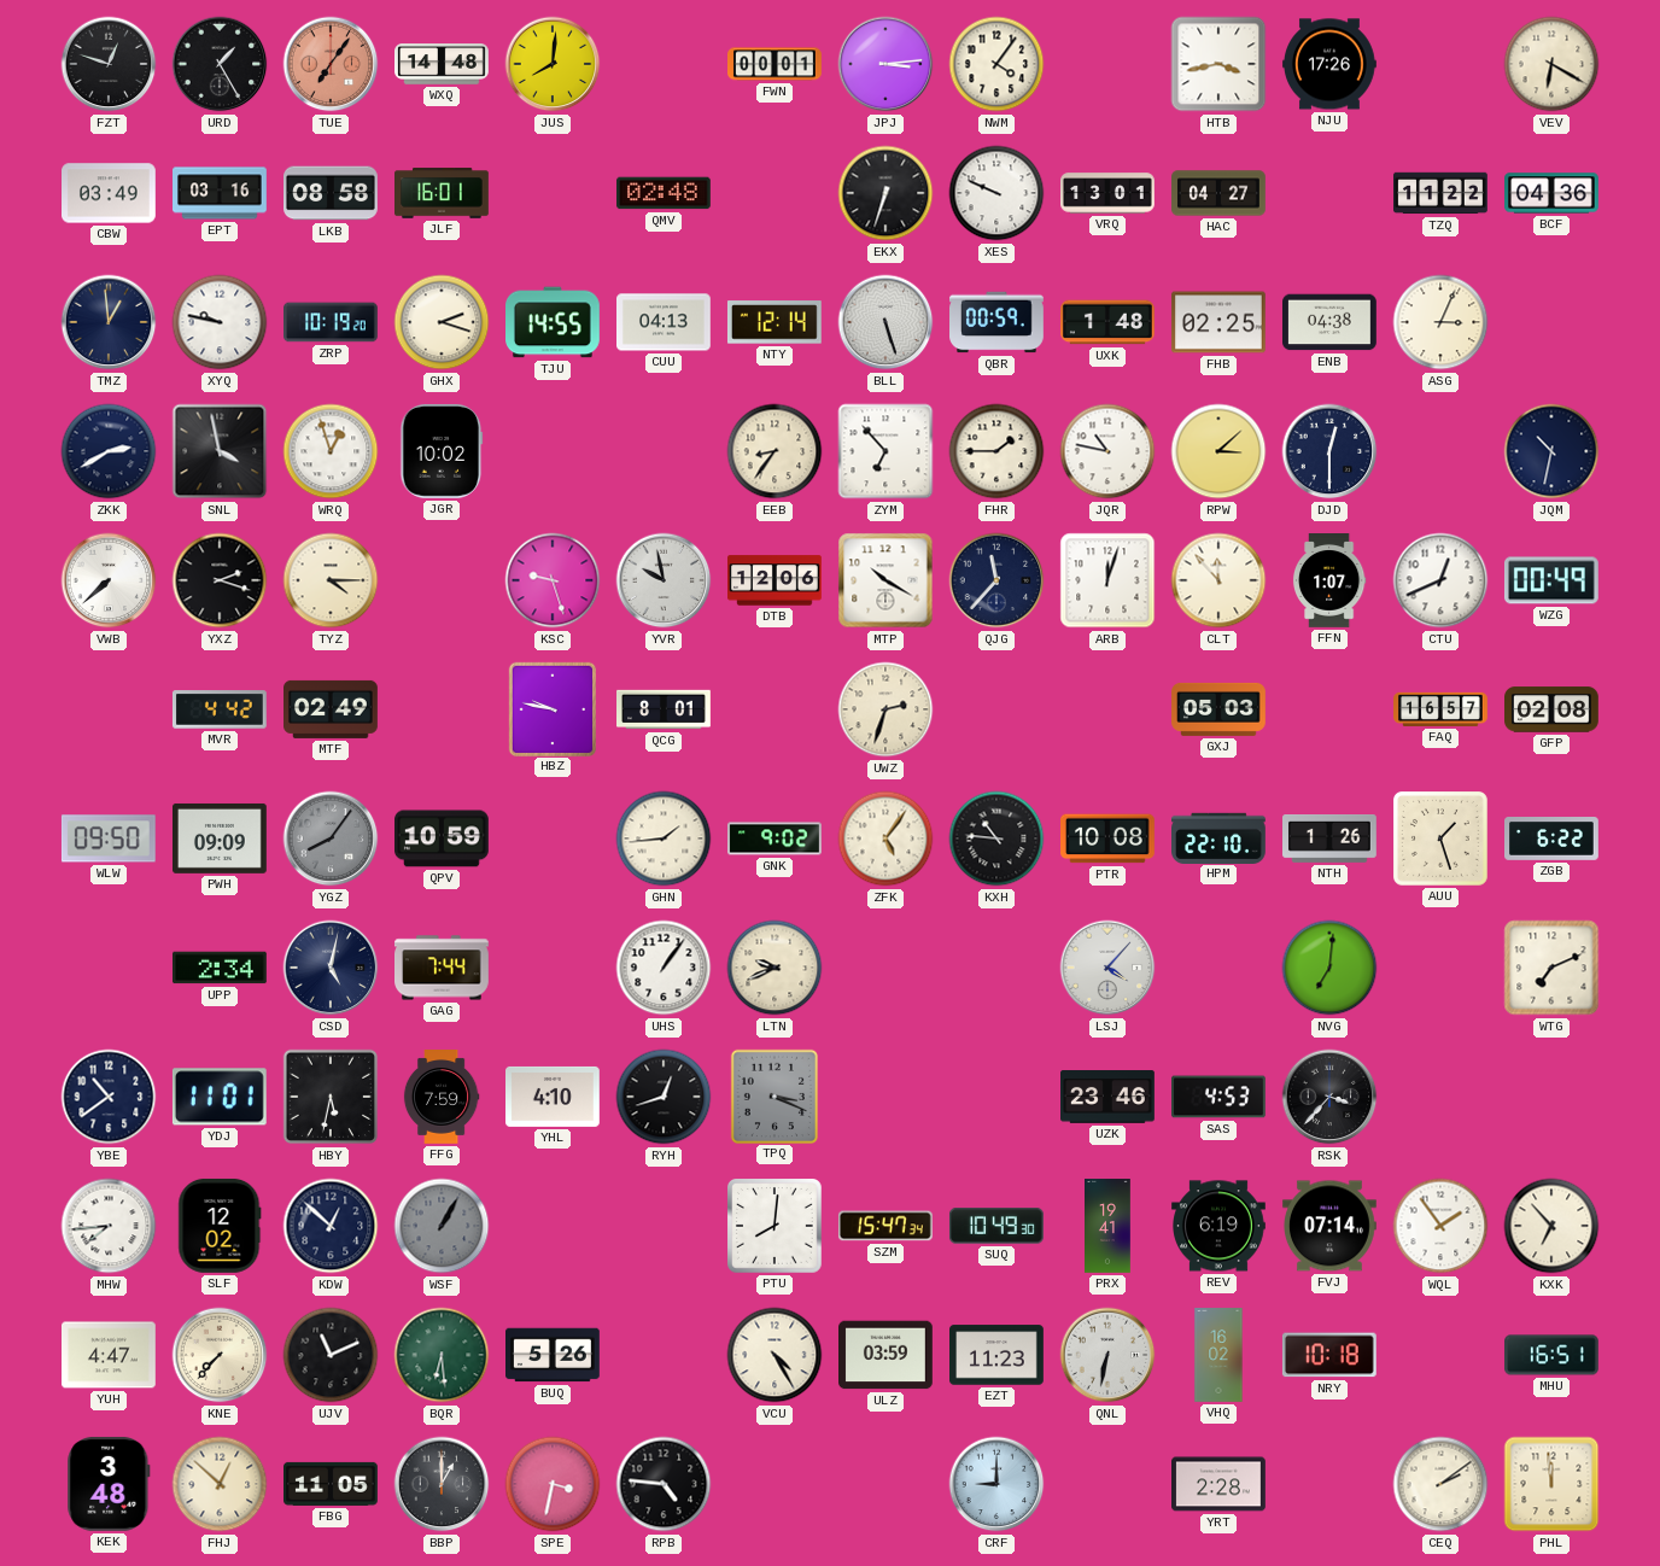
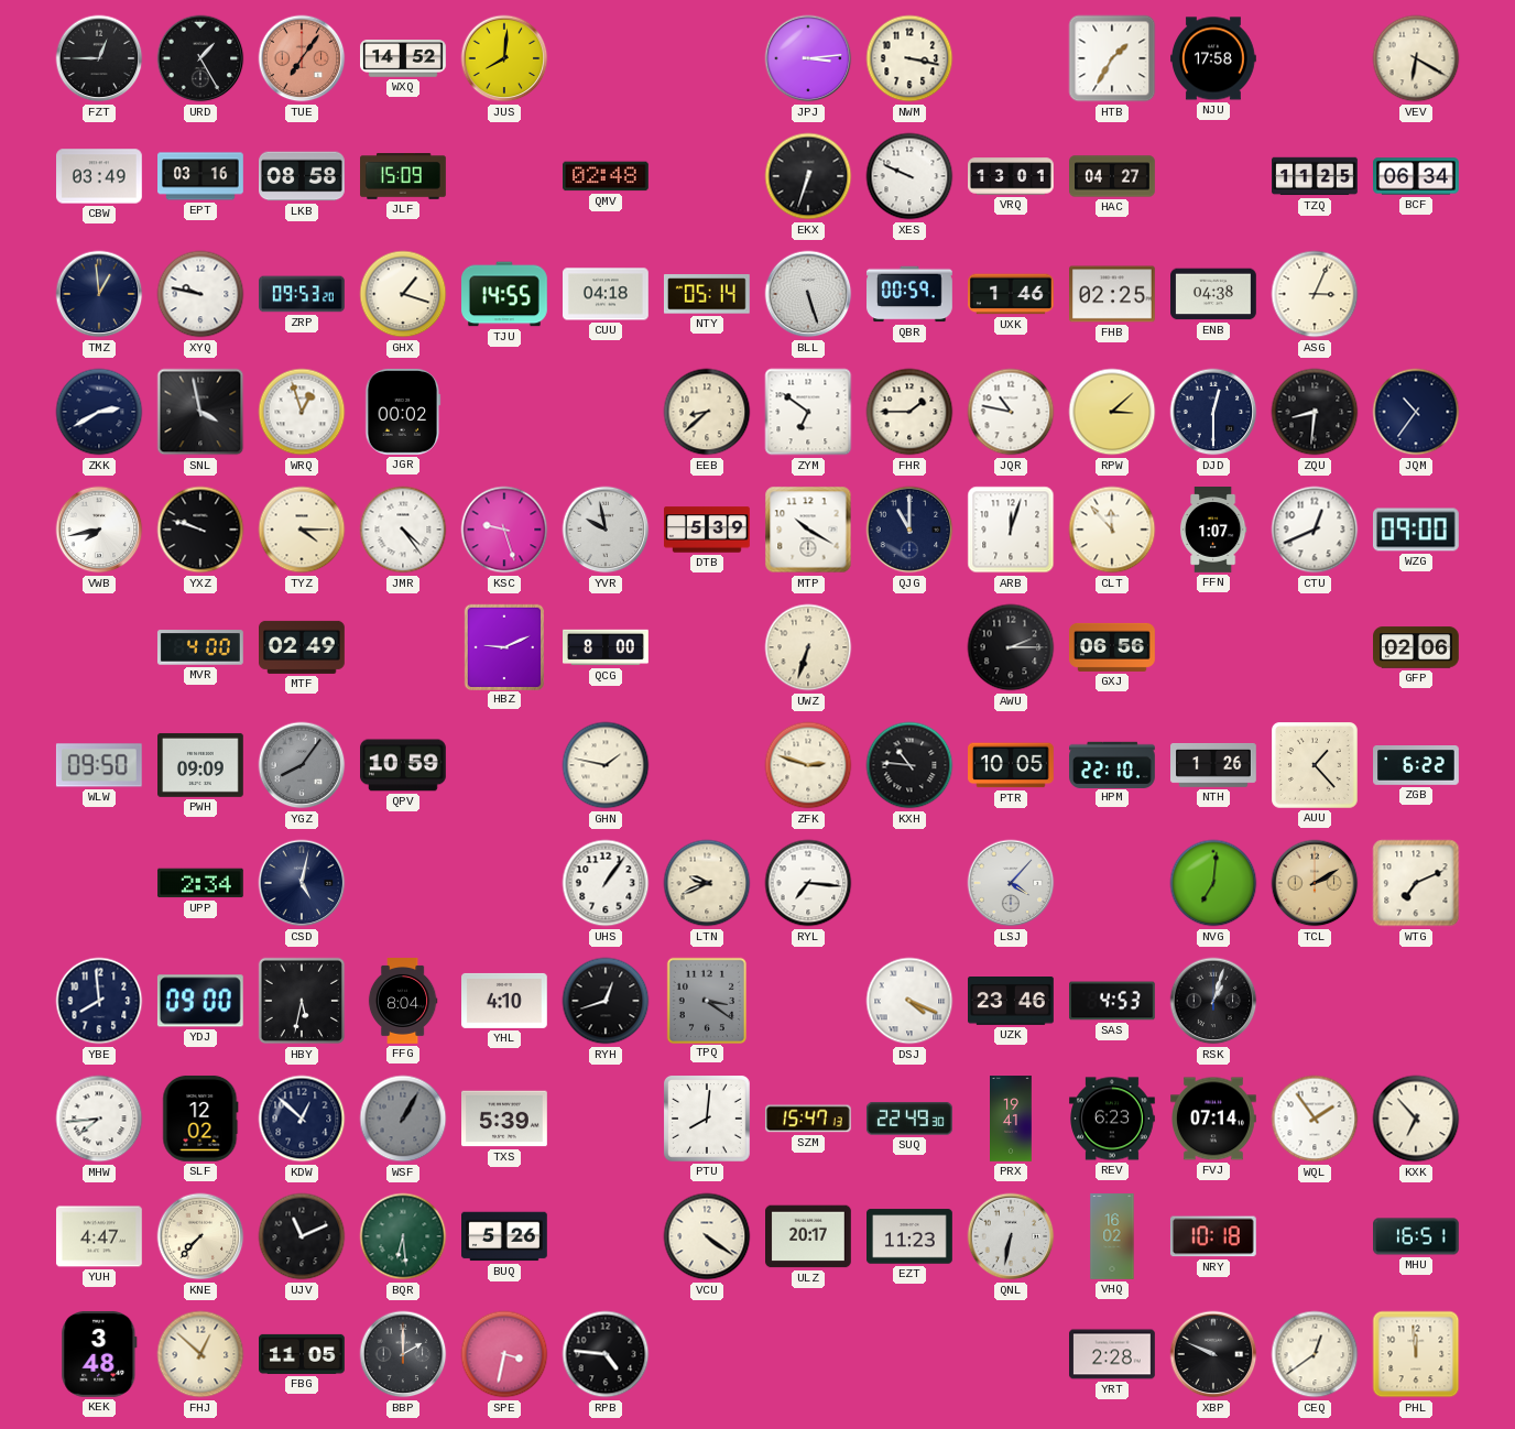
FZT: 12:48 -> 12:45
WXQ: 14:48 -> 14:52
FWN: 00:01 -> none
NWM: 4:06 -> 3:17
HTB: 3:43 -> 1:35
NJU: 17:26 -> 17:58
JLF: 16:01 -> 15:09
TZQ: 11:22 -> 11:25
BCF: 04:36 -> 06:34
ZRP: 10:19 -> 09:53
GHX: 2:18 -> 1:18
CUU: 04:13 -> 04:18
NTY: 12:14 -> 05:14
UXK: 1:48 -> 1:46
JGR: 10:02 -> 00:02
EEB: 8:36 -> 8:38
ZYM: 6:53 -> 6:51
ZQU: none -> 8:31
JQM: 10:32 -> 10:36
VWB: 7:38 -> 7:43
YXZ: 2:18 -> 9:48
JMR: none -> 4:24
DTB: 12:06 -> 5:39
QJG: 11:37 -> 11:00
WZG: 00:49 -> 09:00
MVR: 4:42 -> 4:00
HBZ: 9:47 -> 9:11
QCG: 8:01 -> 8:00
UWZ: 2:33 -> 6:33
AWU: none -> 2:15
GXJ: 05:03 -> 06:56
FAQ: 16:57 -> none
GFP: 02:08 -> 02:06
GHN: 1:44 -> 1:47
GNK: 9:02 -> none
ZFK: 5:06 -> 2:48
PTR: 10:08 -> 10:05
AUU: 1:27 -> 1:23
GAG: 7:44 -> none
RYL: none -> 7:16
TCL: none -> 2:10
YBE: 10:39 -> 7:59
YDJ: 11:01 -> 09:00
FFG: 7:59 -> 8:04
TPQ: 3:19 -> 3:21
DSJ: none -> 4:19
RSK: 3:37 -> 1:03
TXS: none -> 5:39
SZM: 15:47:34 -> 15:47:13
SUQ: 10:49 -> 22:49
REV: 6:19 -> 6:23
VCU: 4:25 -> 4:21
ULZ: 03:59 -> 20:17
BBP: 1:00 -> 2:00
CRF: 9:00 -> none
XBP: none -> 9:49
CEQ: 2:09 -> 12:39
